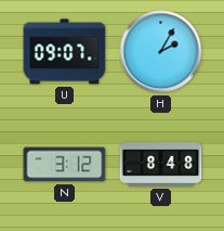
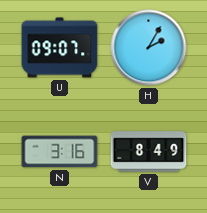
N: 3:12 -> 3:16
V: 8:48 -> 8:49
